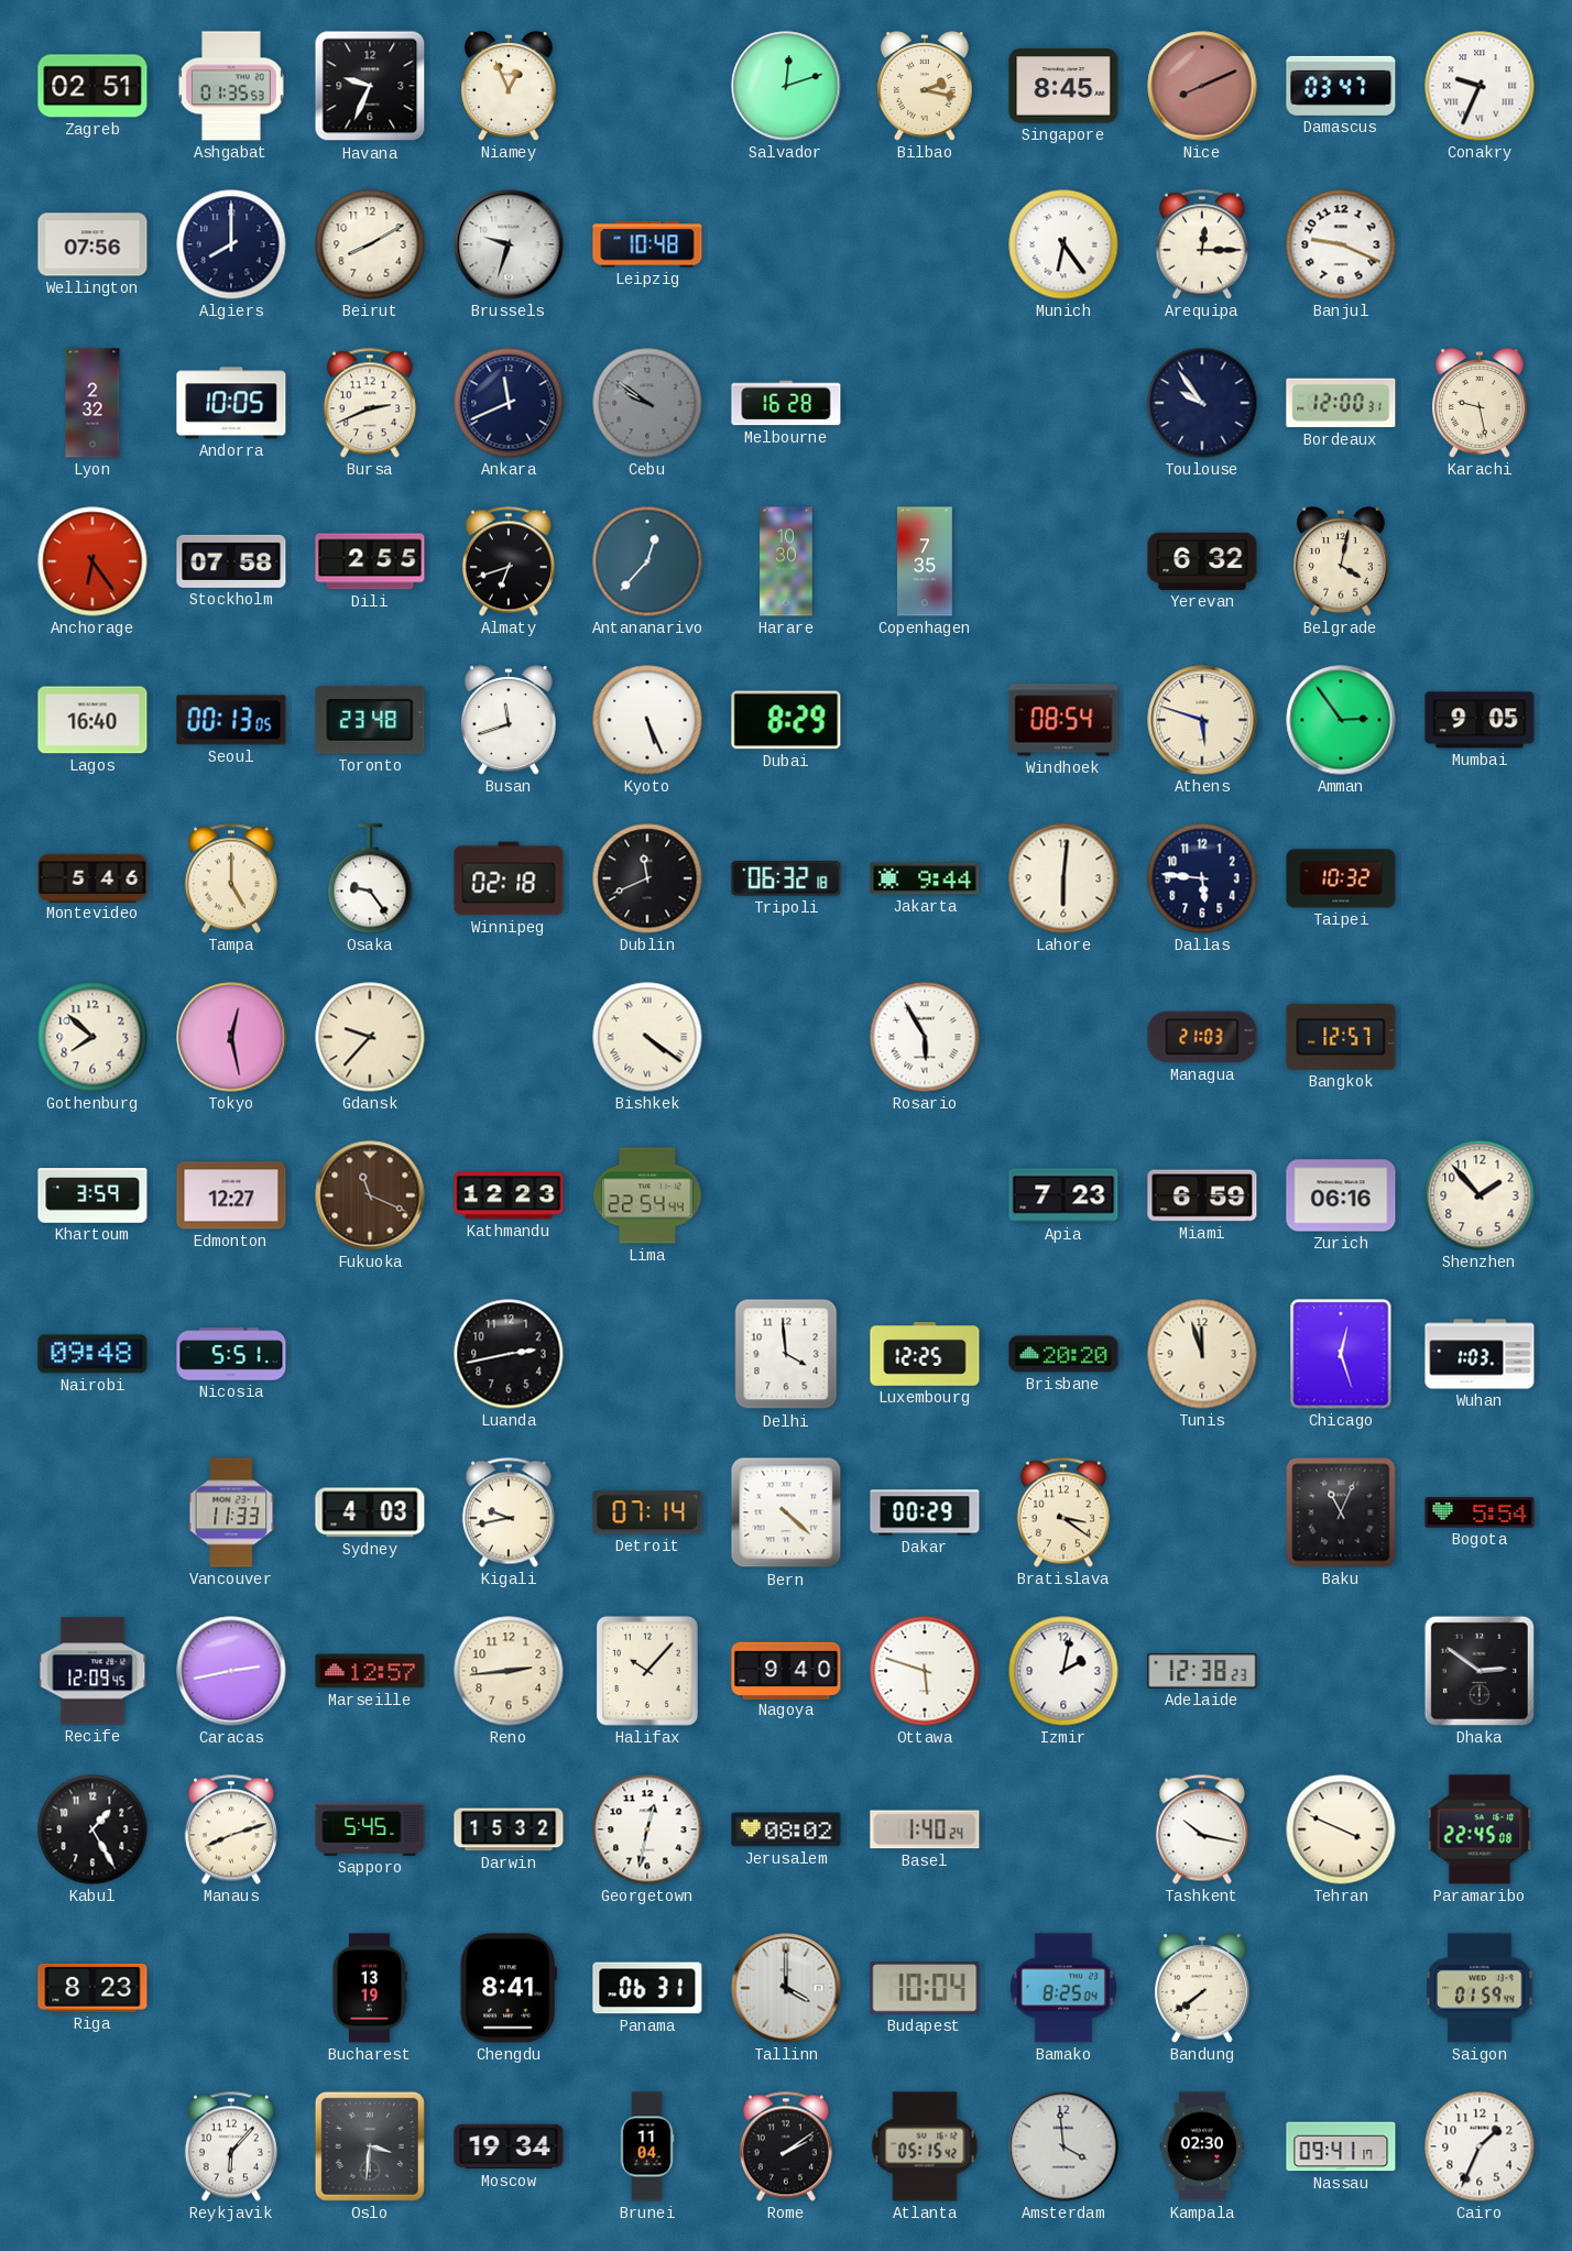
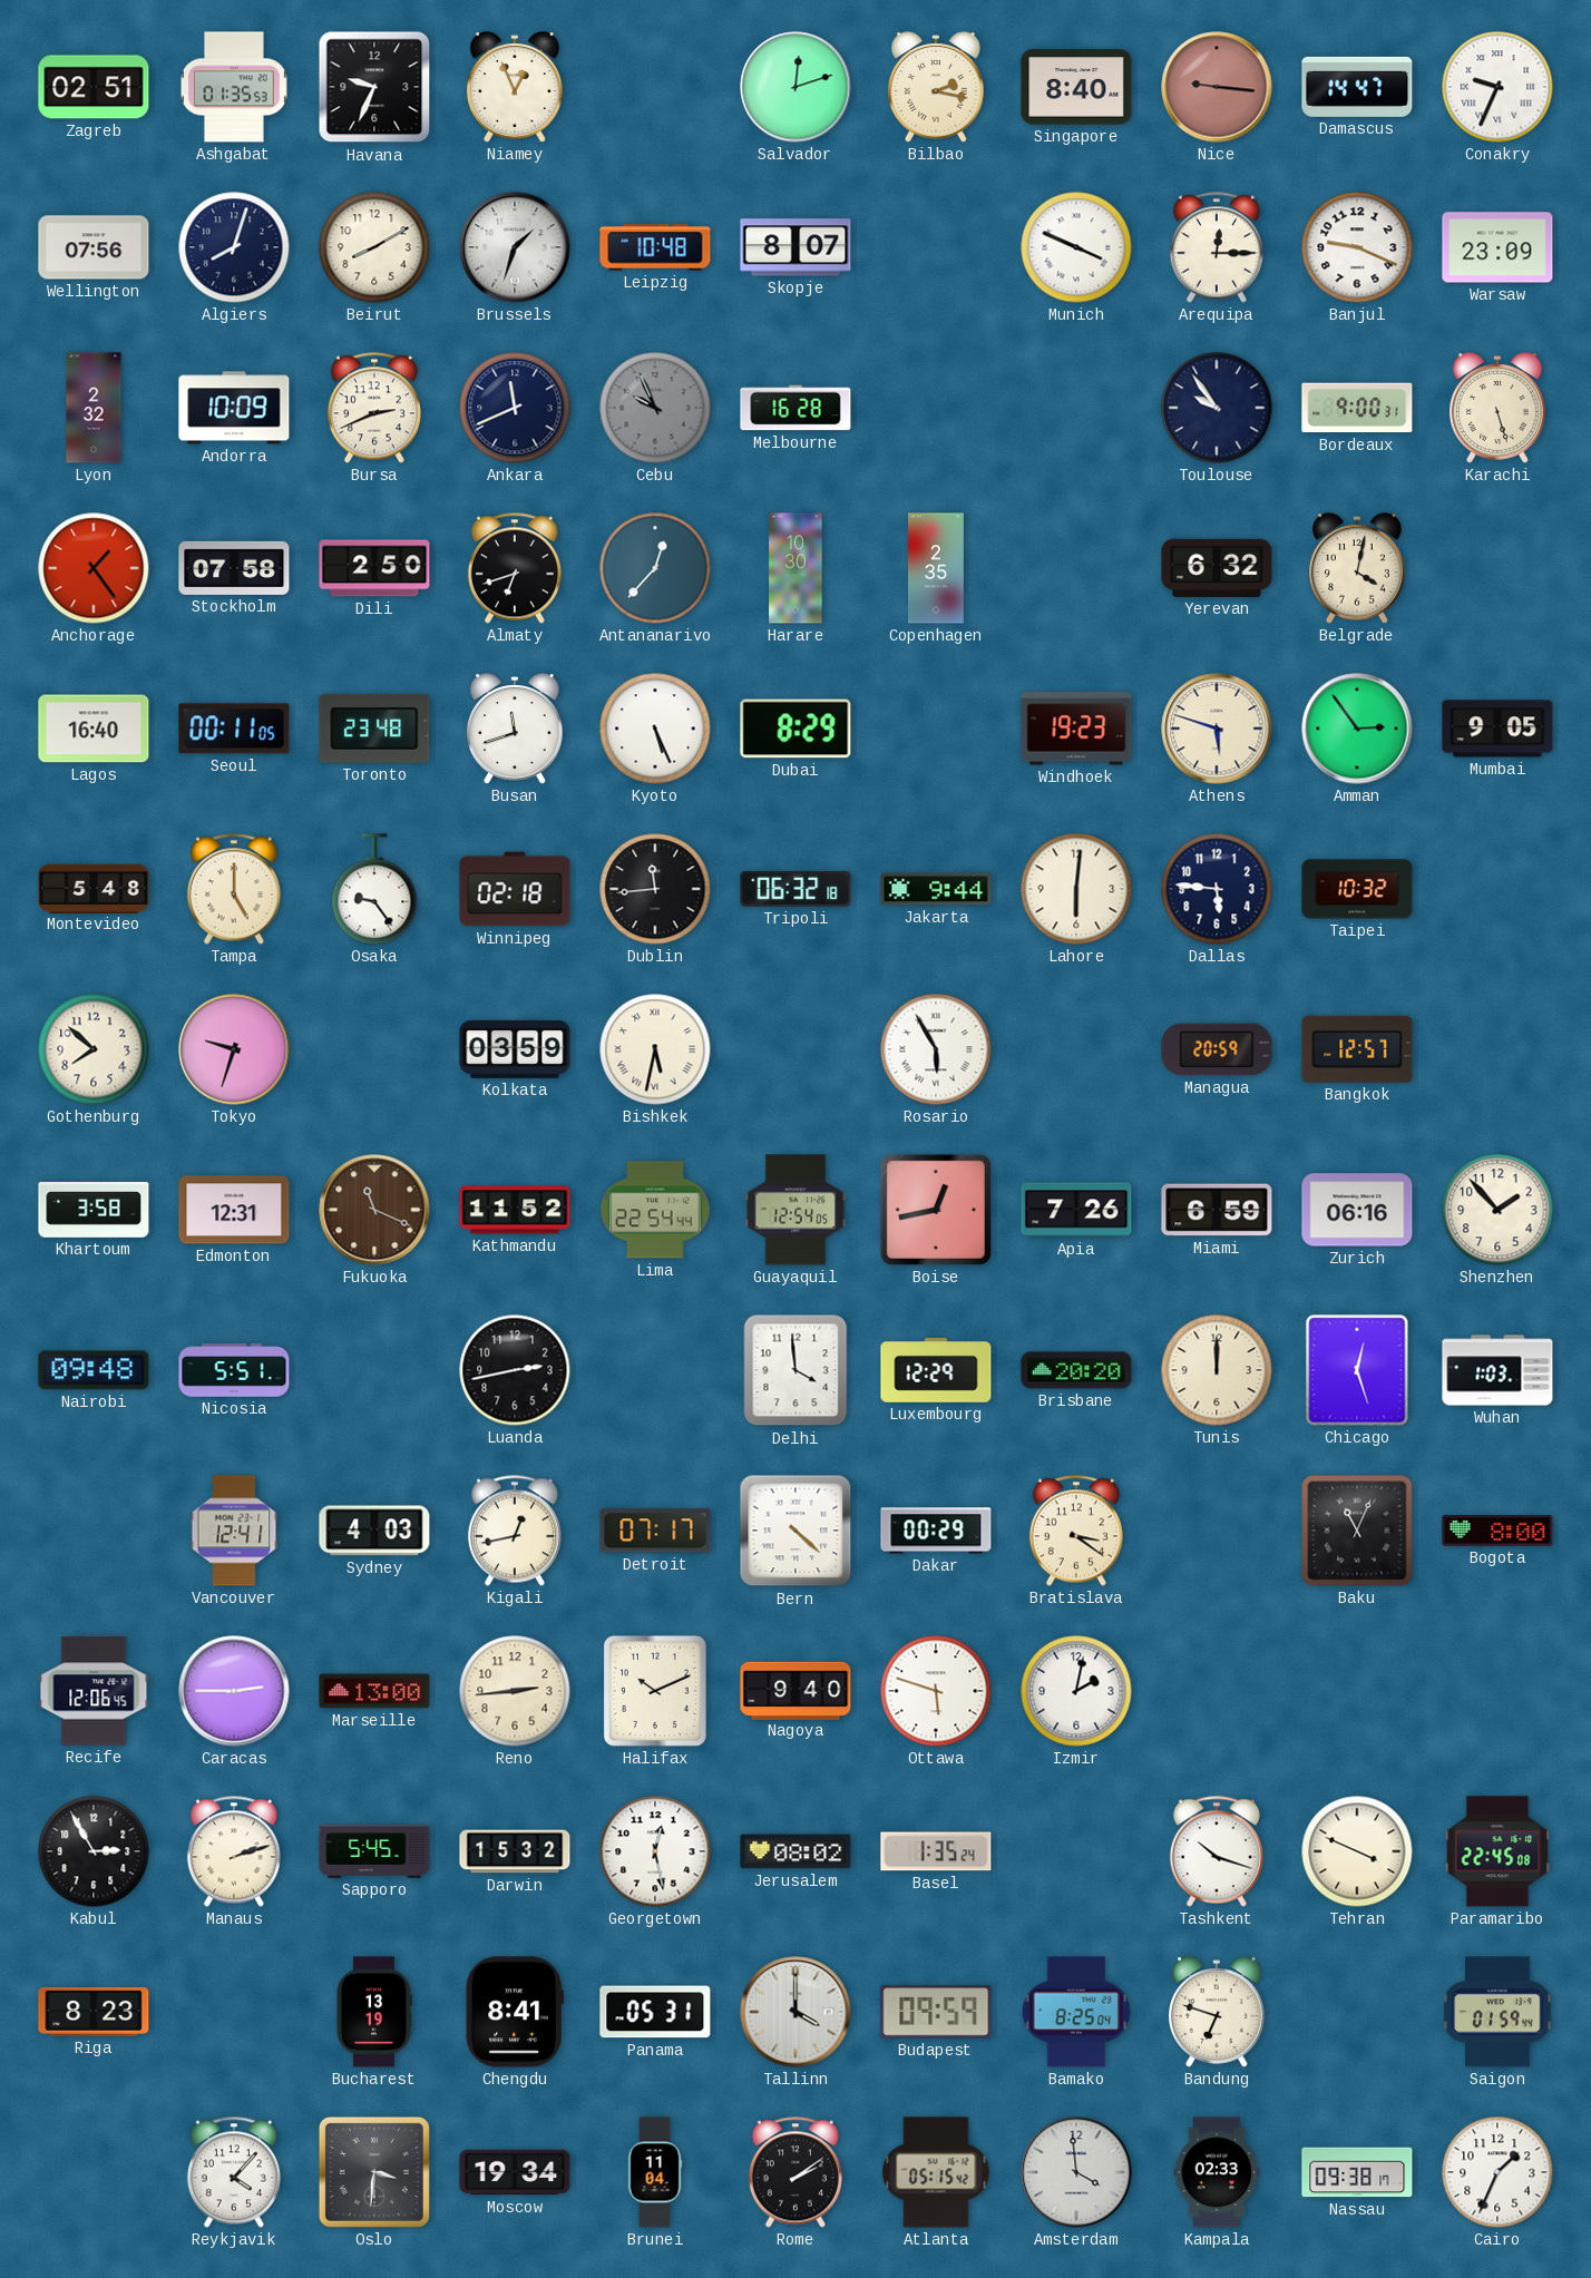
Singapore: 8:45 -> 8:40
Nice: 8:11 -> 9:16
Damascus: 03:47 -> 14:47
Algiers: 8:00 -> 8:03
Brussels: 9:33 -> 1:33
Skopje: none -> 8:07
Munich: 6:24 -> 3:49
Warsaw: none -> 23:09
Andorra: 10:05 -> 10:09
Cebu: 9:51 -> 9:56
Bordeaux: 12:00 -> 9:00
Karachi: 9:28 -> 5:27
Anchorage: 6:24 -> 1:24
Dili: 2:55 -> 2:50
Copenhagen: 7:35 -> 2:35
Seoul: 00:13 -> 00:11
Windhoek: 08:54 -> 19:23
Montevideo: 5:46 -> 5:48
Dublin: 11:41 -> 11:44
Tokyo: 12:28 -> 9:33
Gdansk: 9:37 -> none
Kolkata: none -> 03:59
Bishkek: 4:21 -> 5:32
Managua: 21:03 -> 20:59
Khartoum: 3:59 -> 3:58
Edmonton: 12:27 -> 12:31
Kathmandu: 12:23 -> 11:52
Guayaquil: none -> 12:54
Boise: none -> 12:43
Apia: 7:23 -> 7:26
Luxembourg: 12:25 -> 12:29
Tunis: 11:57 -> 12:00
Vancouver: 11:33 -> 12:41
Kigali: 9:43 -> 12:43
Detroit: 07:14 -> 07:17
Bogota: 5:54 -> 8:00
Recife: 12:09 -> 12:06
Caracas: 2:43 -> 2:45
Marseille: 12:57 -> 13:00
Halifax: 10:07 -> 10:11
Adelaide: 12:38 -> none
Dhaka: 2:51 -> none
Kabul: 1:25 -> 2:55
Manaus: 8:12 -> 2:12
Georgetown: 12:32 -> 12:28
Basel: 1:40 -> 1:35
Tashkent: 10:17 -> 10:18
Panama: 06:31 -> 05:31
Budapest: 10:04 -> 09:59
Bandung: 7:39 -> 6:48
Reykjavik: 6:07 -> 4:07
Kampala: 02:30 -> 02:33
Nassau: 09:41 -> 09:38
